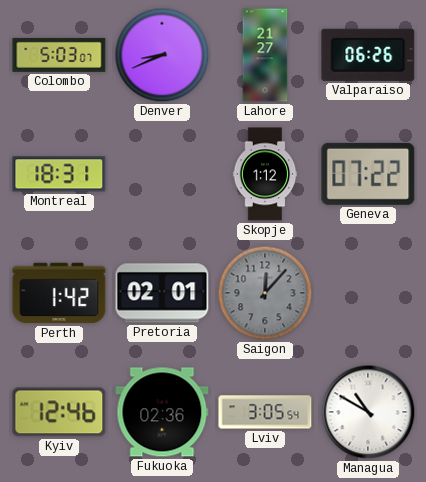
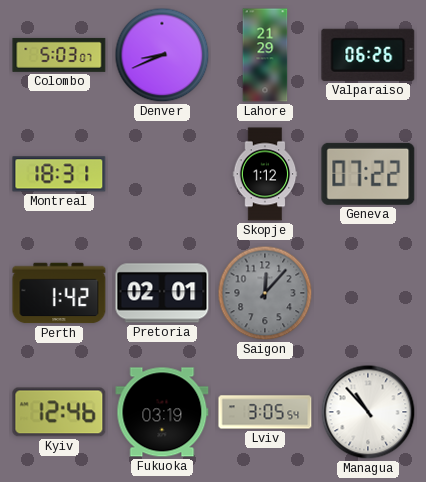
Lahore: 21:27 -> 21:29
Fukuoka: 02:36 -> 03:19
Managua: 10:50 -> 10:53
